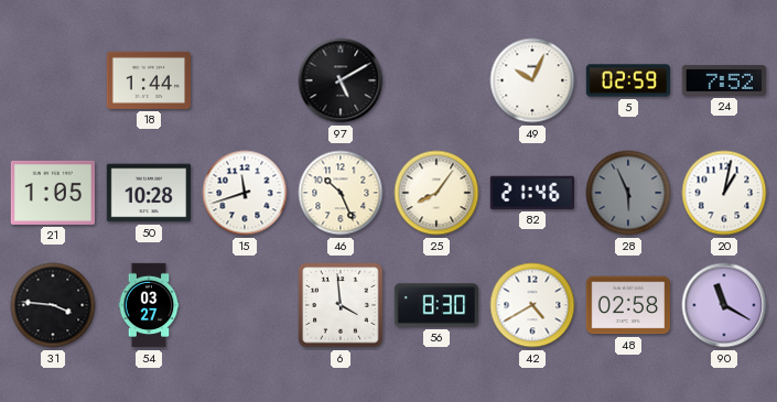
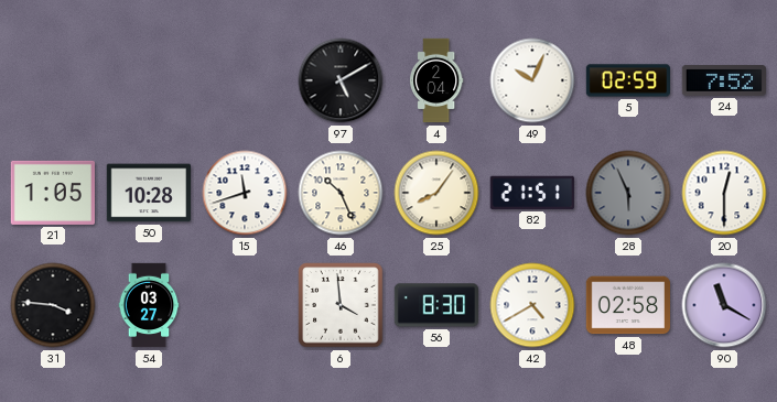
18: 1:44 -> none
4: none -> 2:04
82: 21:46 -> 21:51
20: 1:02 -> 12:30
